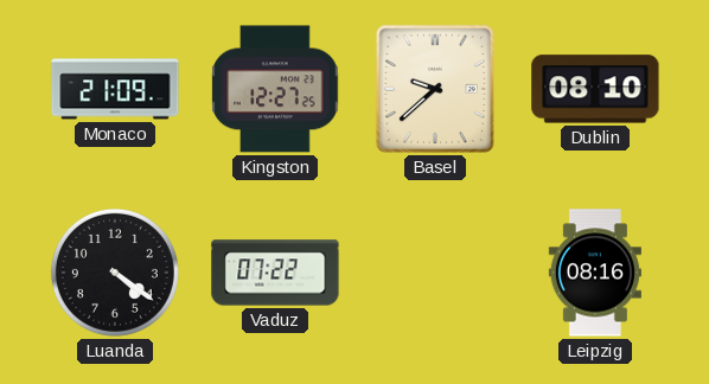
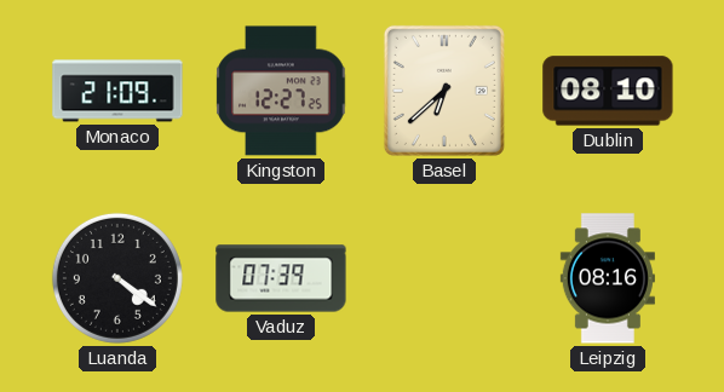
Basel: 9:38 -> 6:38
Vaduz: 07:22 -> 07:39
